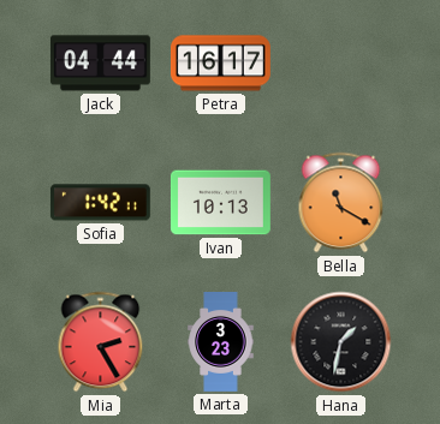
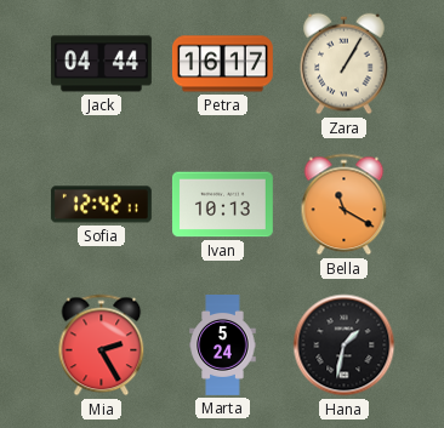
Zara: none -> 1:05
Sofia: 1:42 -> 12:42
Marta: 3:23 -> 5:24
